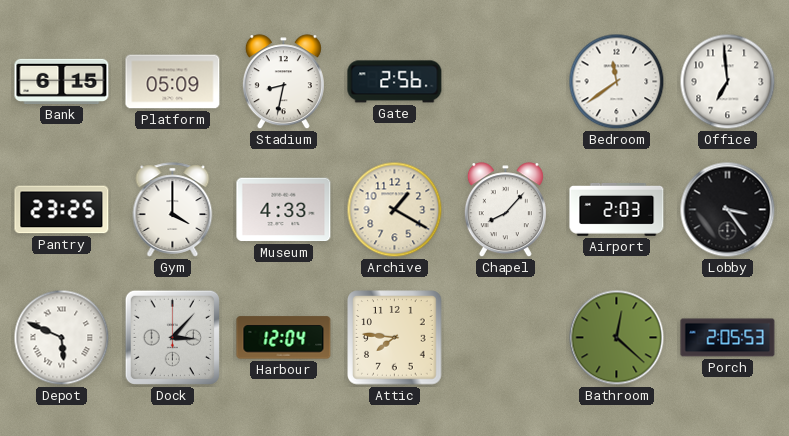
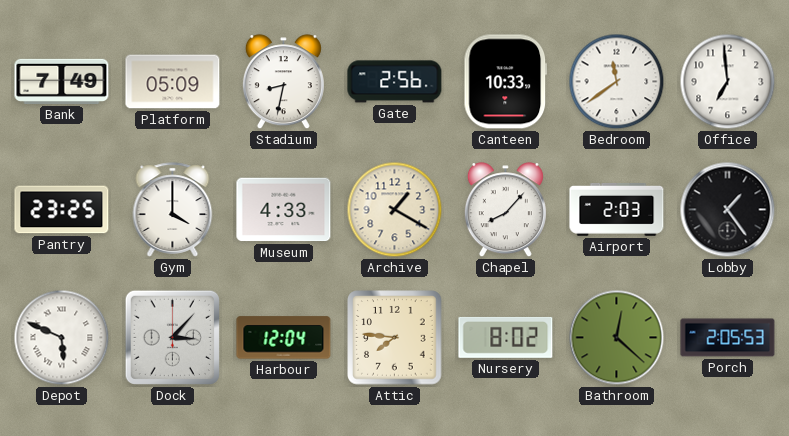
Bank: 6:15 -> 7:49
Canteen: none -> 10:33
Lobby: 3:24 -> 1:24
Nursery: none -> 8:02
